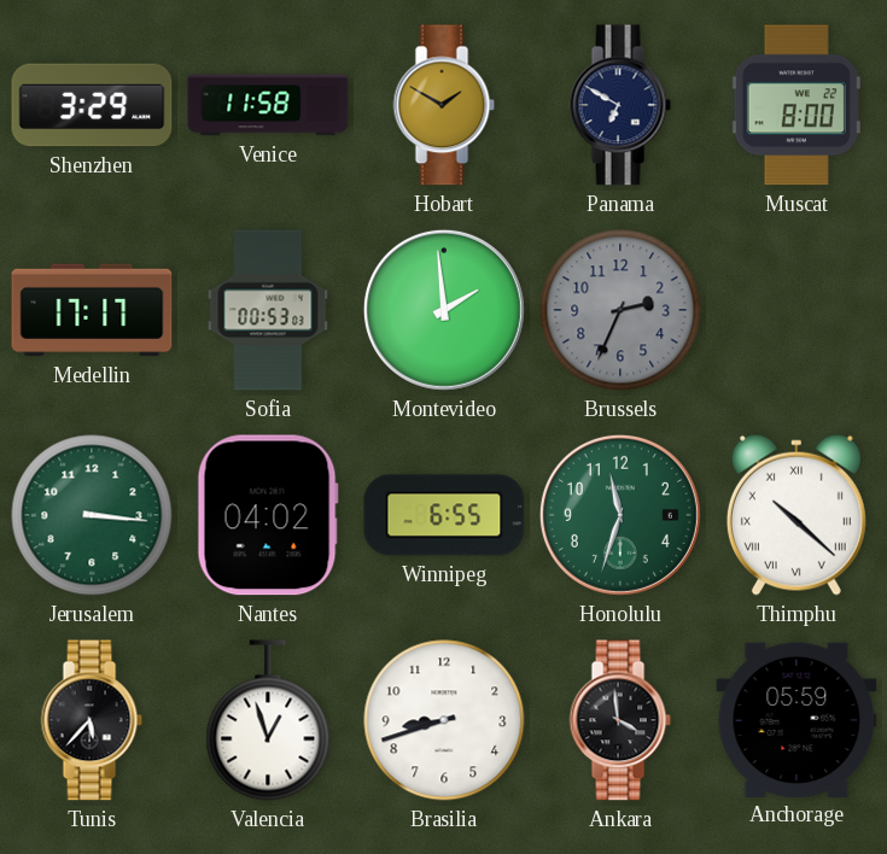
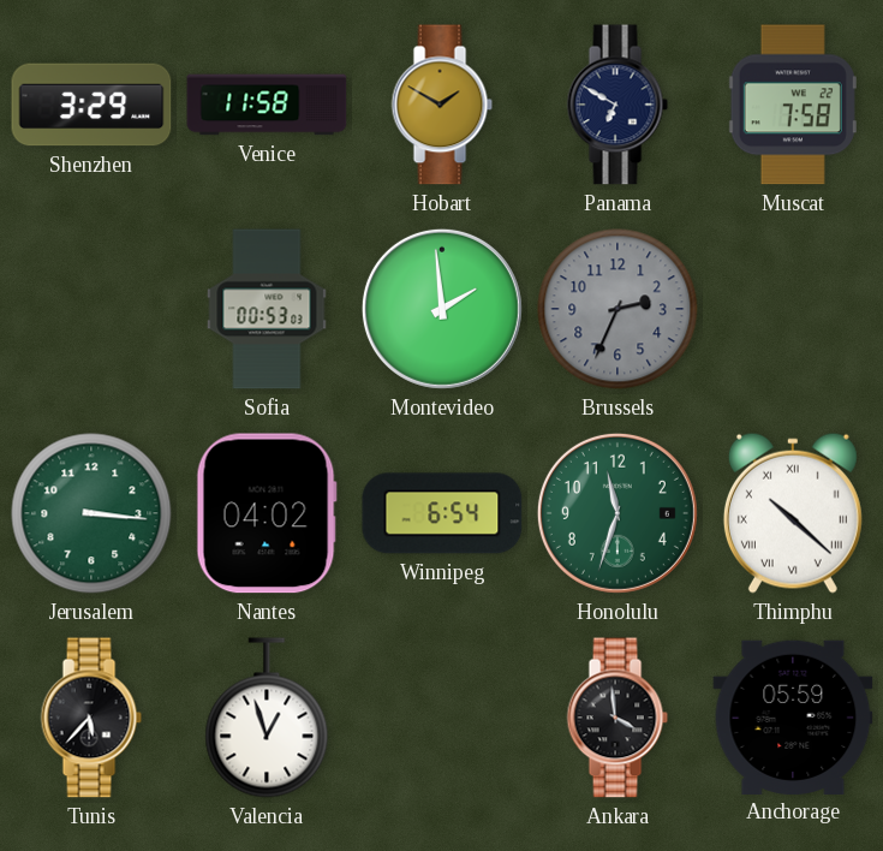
Muscat: 8:00 -> 7:58
Medellin: 17:17 -> none
Winnipeg: 6:55 -> 6:54
Brasilia: 8:42 -> none
